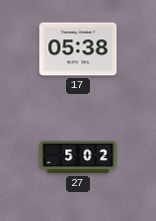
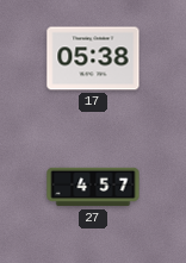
27: 5:02 -> 4:57
